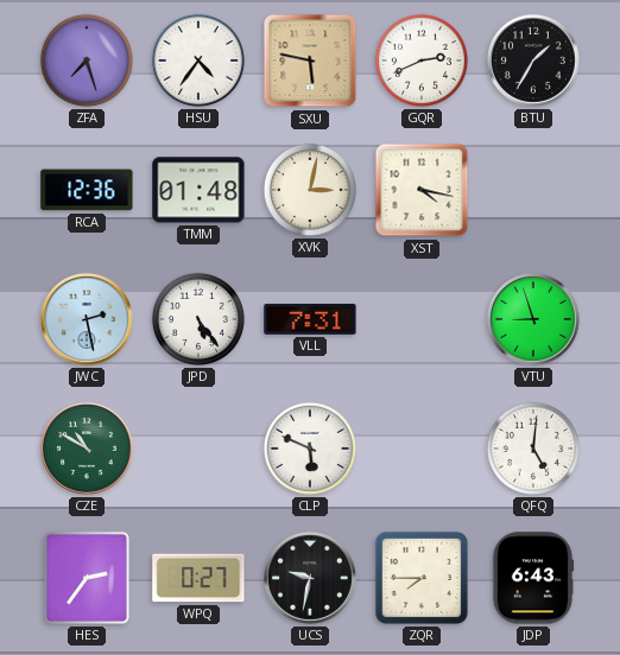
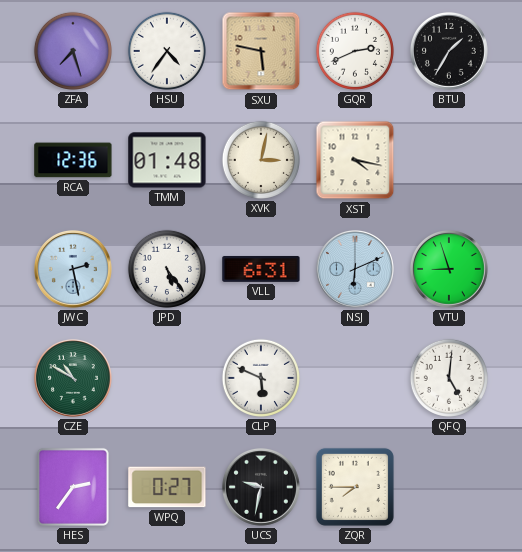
VLL: 7:31 -> 6:31
NSJ: none -> 6:11
JDP: 6:43 -> none
